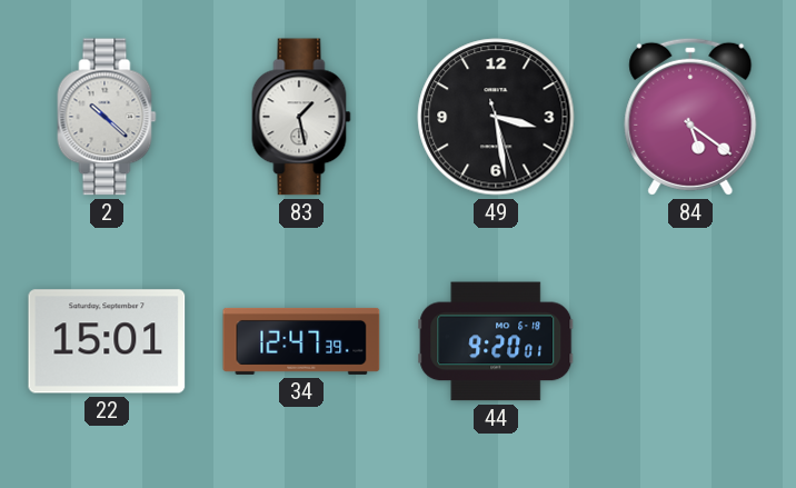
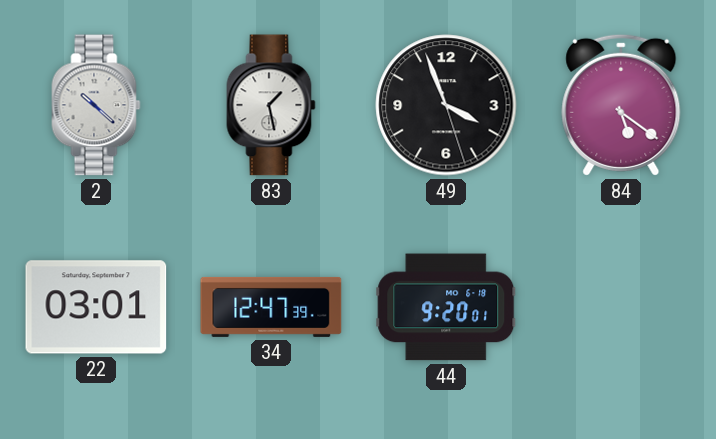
49: 3:28 -> 3:56
22: 15:01 -> 03:01
